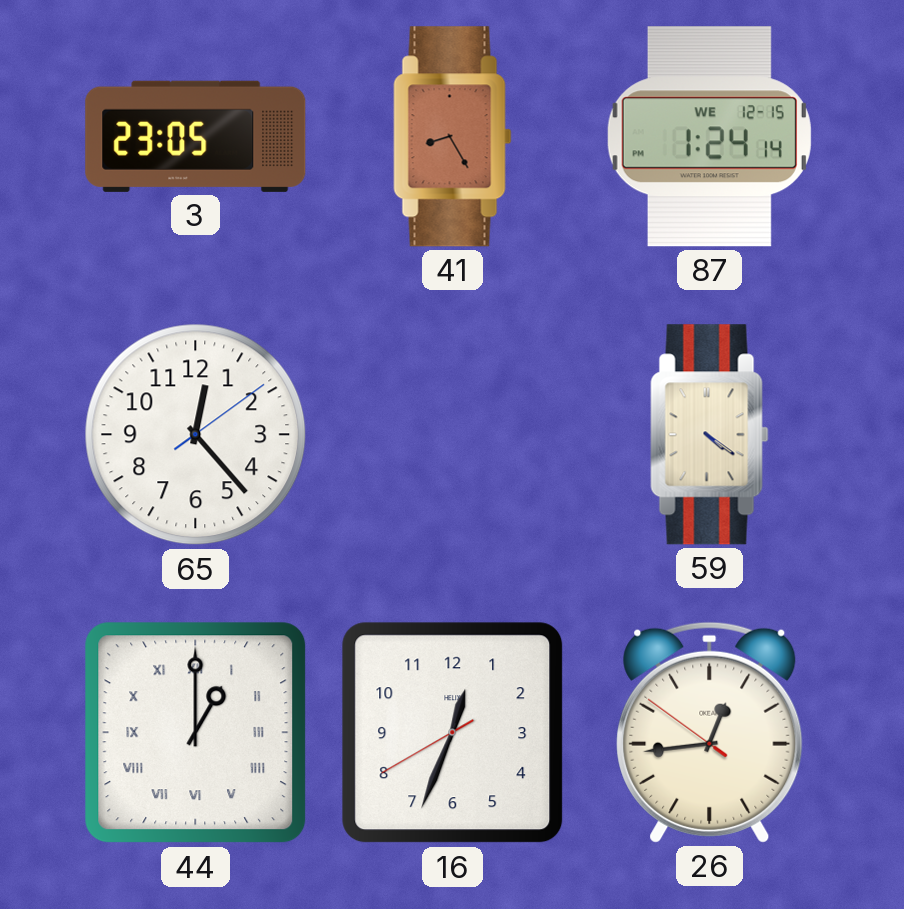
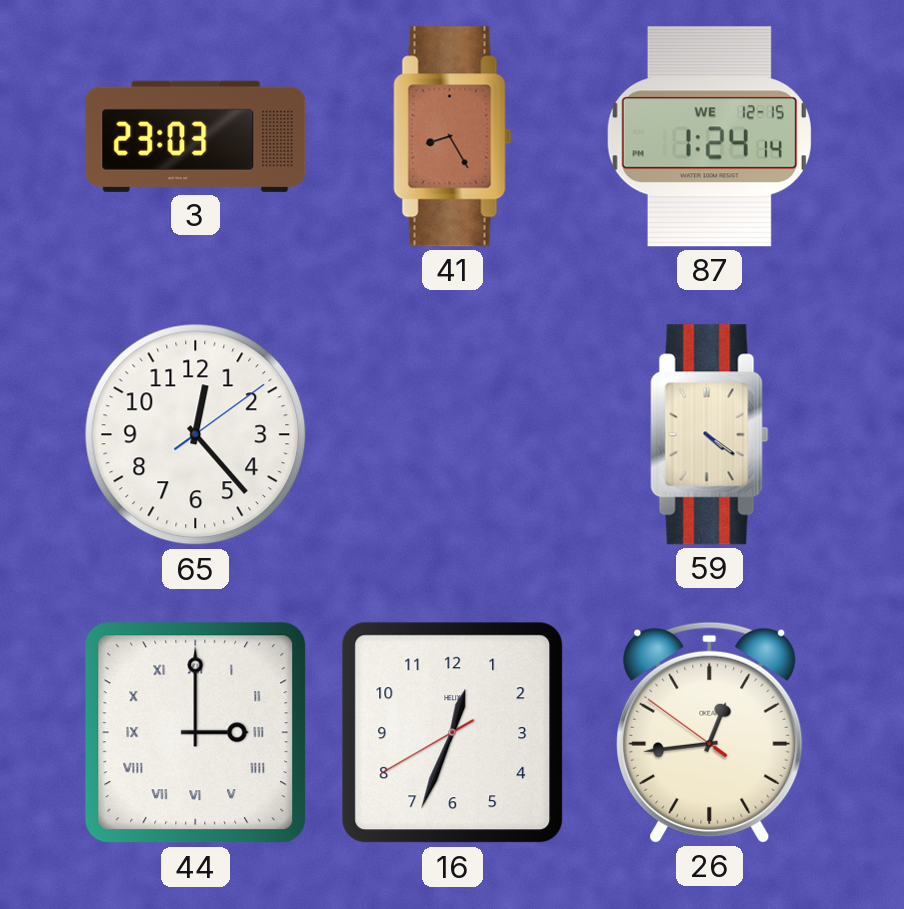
3: 23:05 -> 23:03
44: 1:00 -> 3:00
